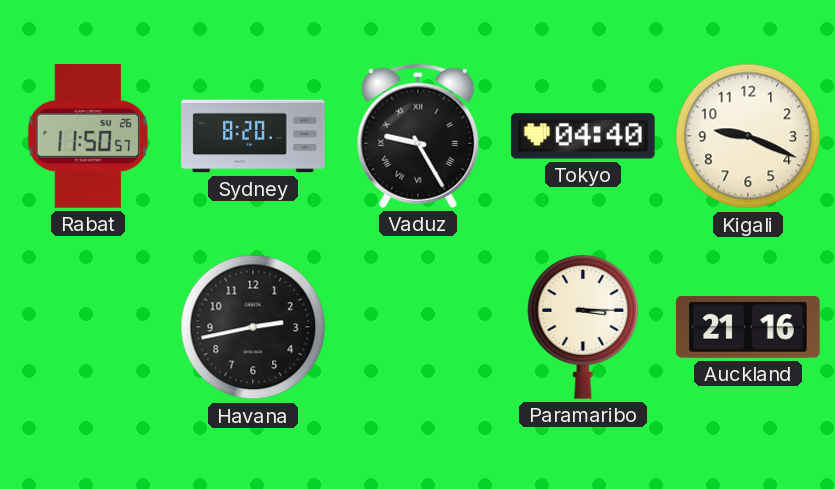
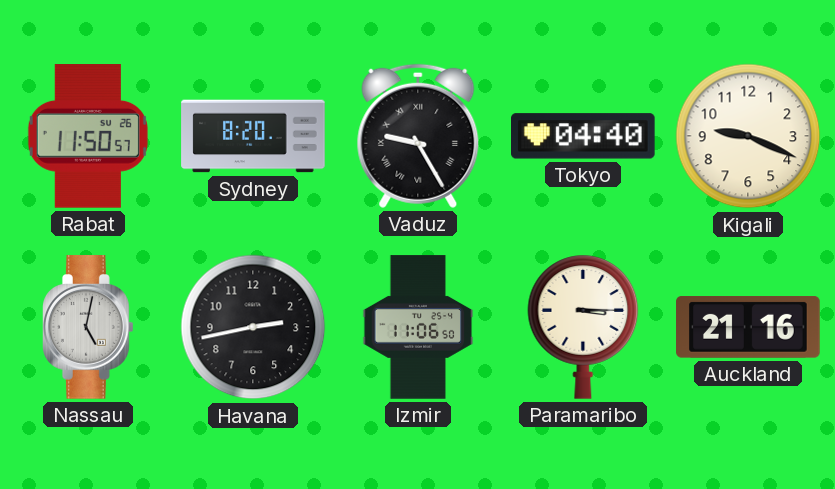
Nassau: none -> 5:02
Izmir: none -> 11:06
